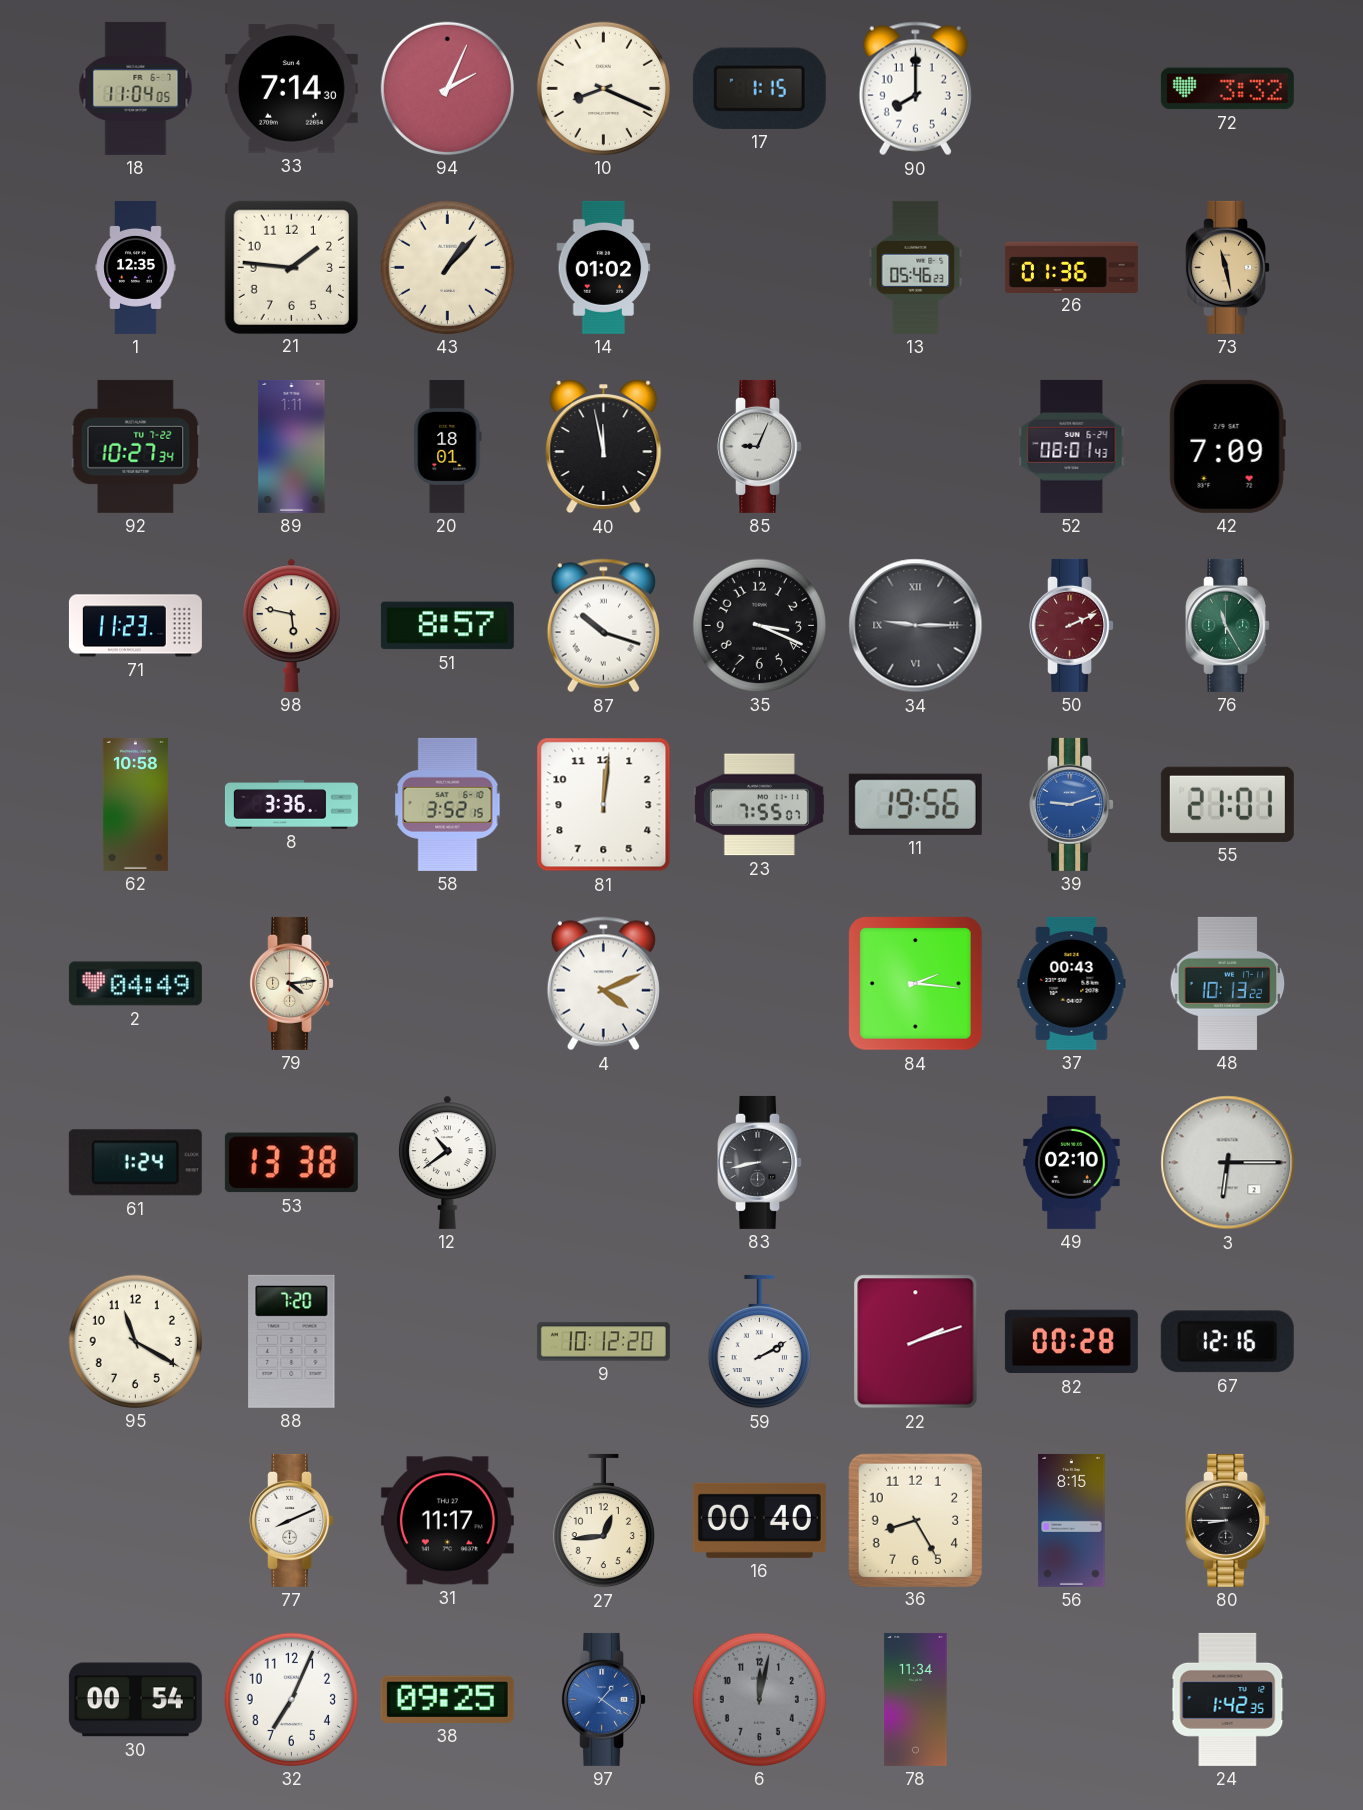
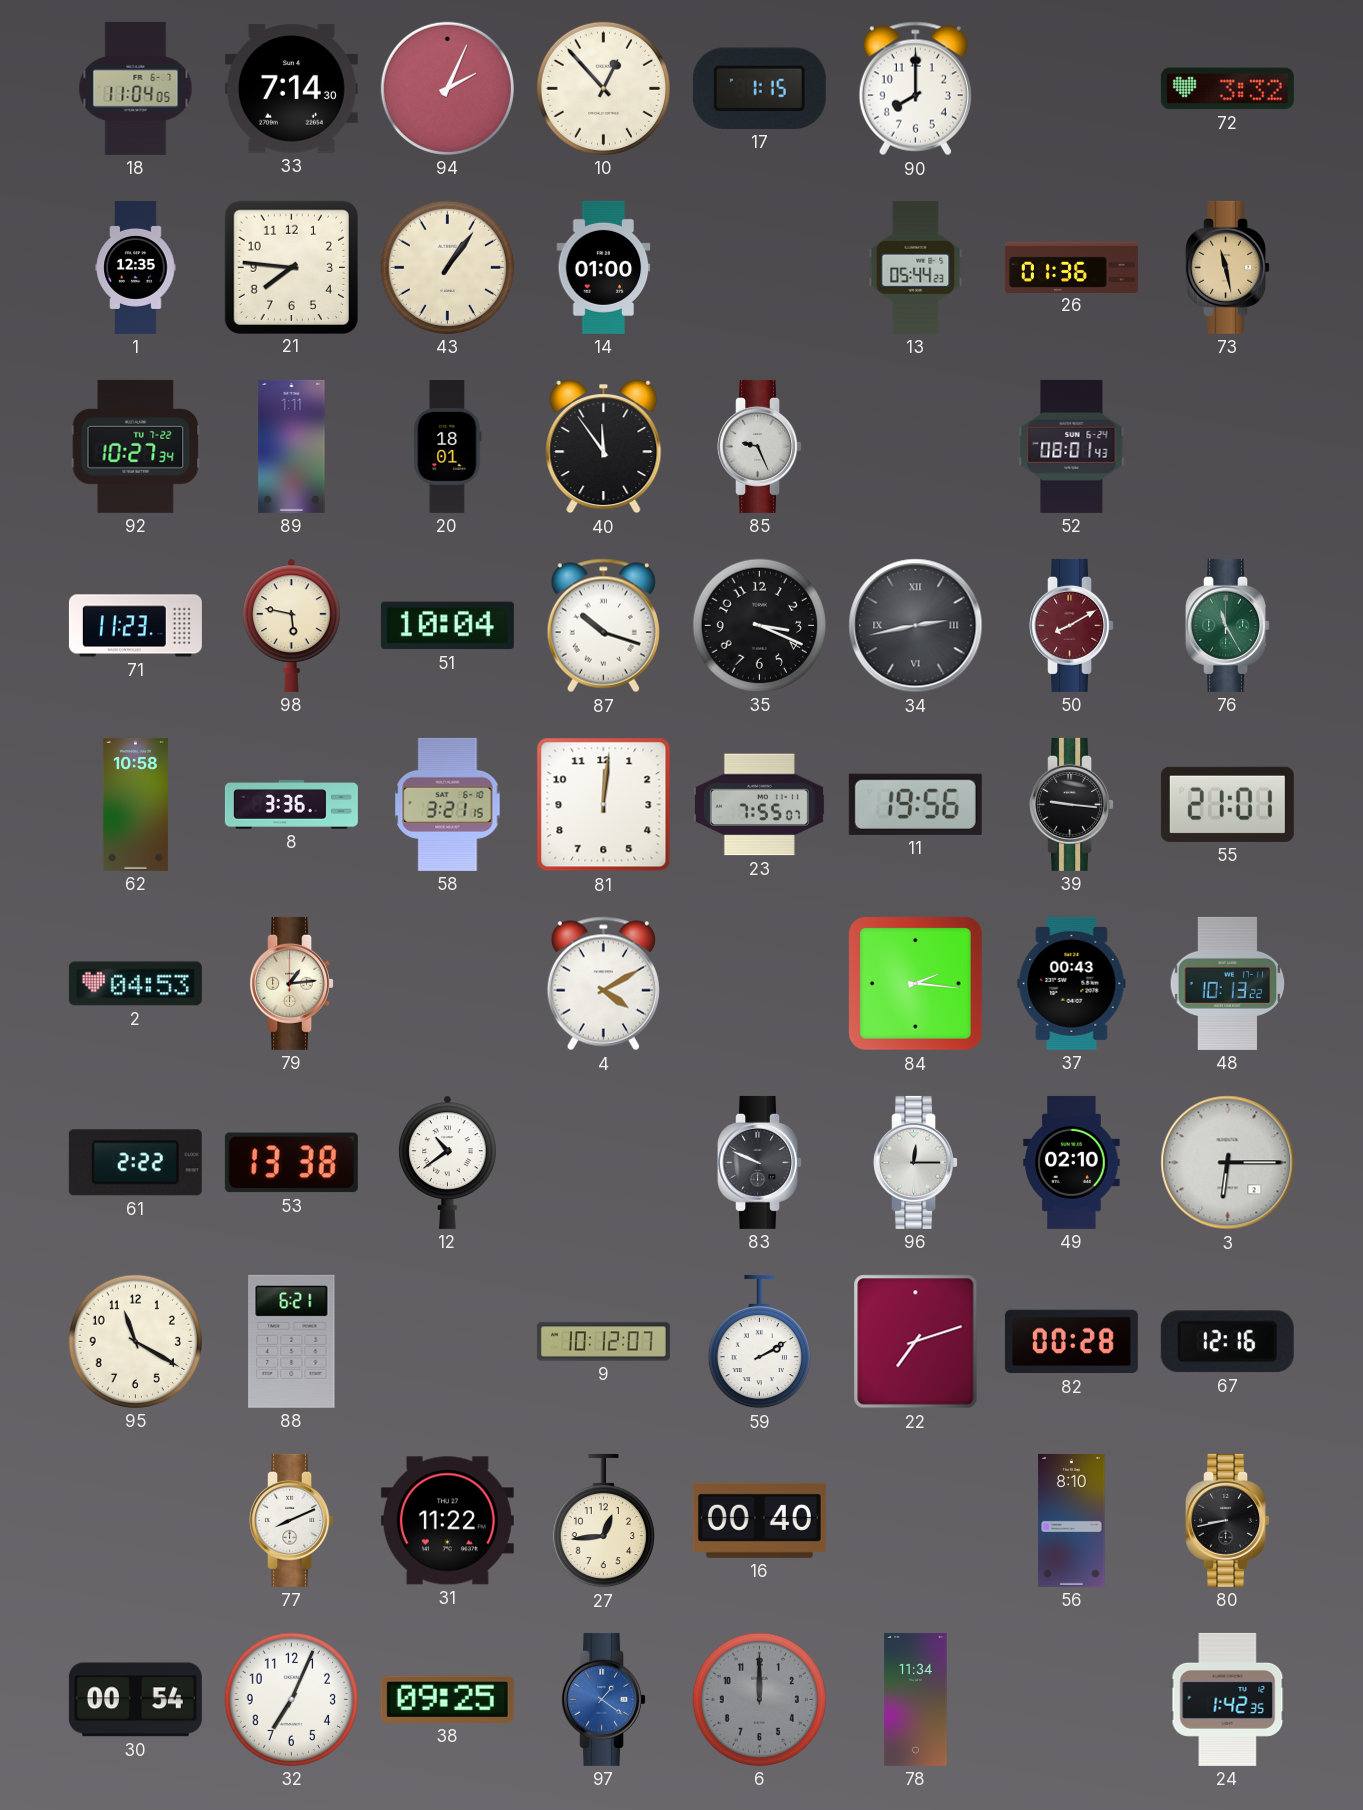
10: 8:19 -> 12:53
21: 1:46 -> 7:46
43: 1:07 -> 1:06
14: 01:02 -> 01:00
13: 05:46 -> 05:44
40: 11:58 -> 11:54
85: 9:04 -> 9:26
42: 7:09 -> none
51: 8:57 -> 10:04
34: 9:15 -> 2:43
50: 2:11 -> 8:10
58: 3:52 -> 3:21
39: 9:12 -> 9:16
39 dial: blue -> black
2: 04:49 -> 04:53
79: 4:14 -> 1:14
4: 4:11 -> 4:10
61: 1:24 -> 2:22
83: 8:43 -> 9:49
96: none -> 12:15
88: 7:20 -> 6:21
9: 10:12:20 -> 10:12:07
22: 2:12 -> 7:12
31: 11:17 -> 11:22
36: 8:25 -> none
56: 8:15 -> 8:10
80: 8:45 -> 8:43
6: 12:02 -> 12:00
